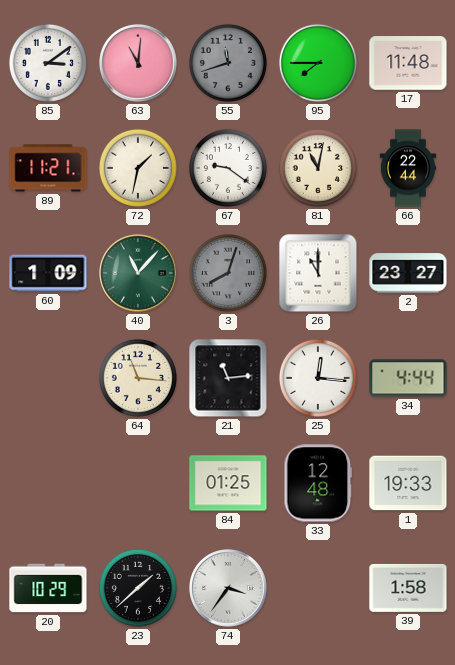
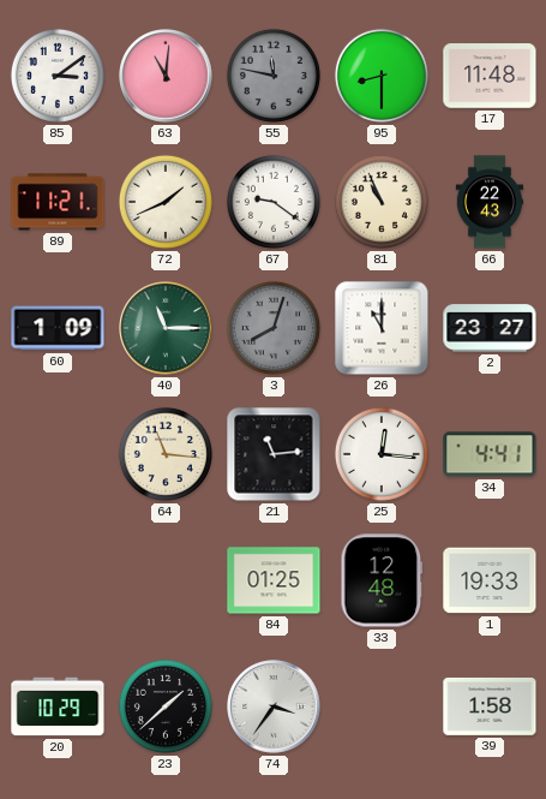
55: 11:42 -> 11:47
95: 7:45 -> 8:30
72: 1:32 -> 1:41
81: 11:02 -> 10:56
66: 22:44 -> 22:43
40: 11:07 -> 11:15
34: 4:44 -> 4:41
